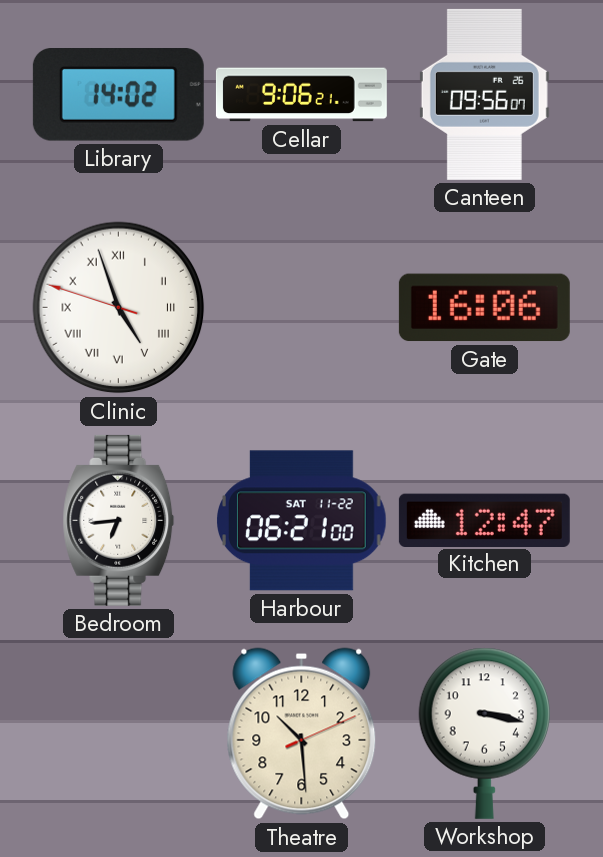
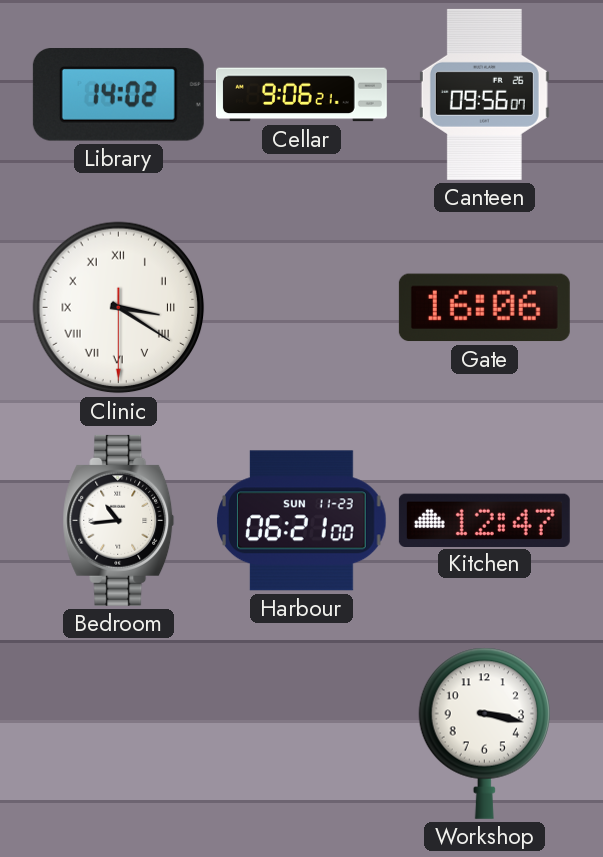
Clinic: 4:56 -> 3:20
Bedroom: 6:44 -> 10:44
Harbour date: SAT 11-22 -> SUN 11-23
Theatre: 10:29 -> none
